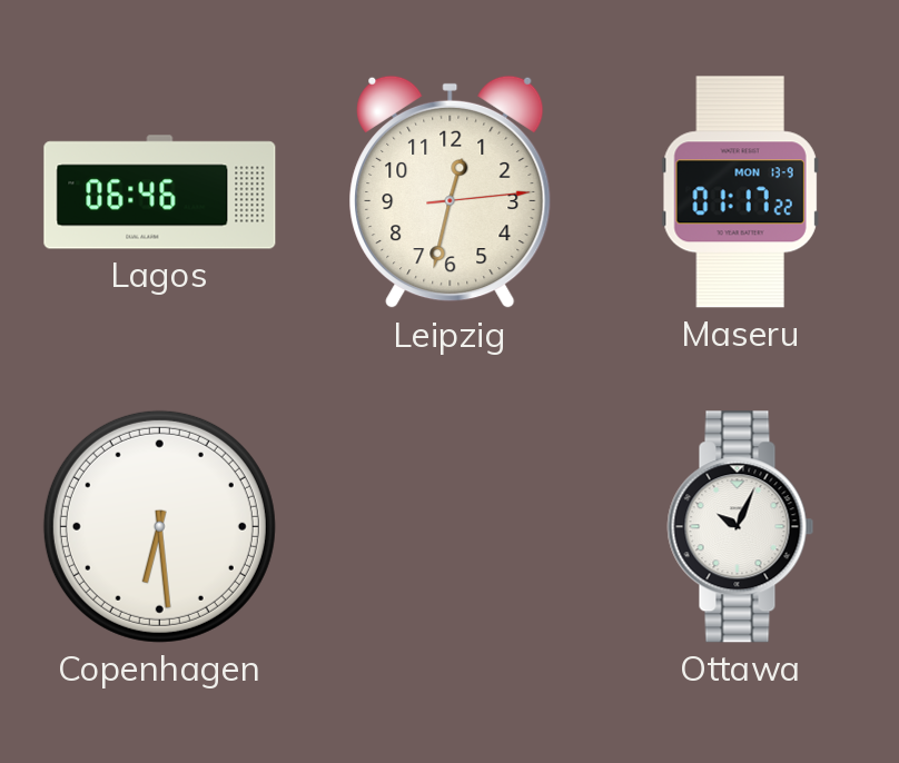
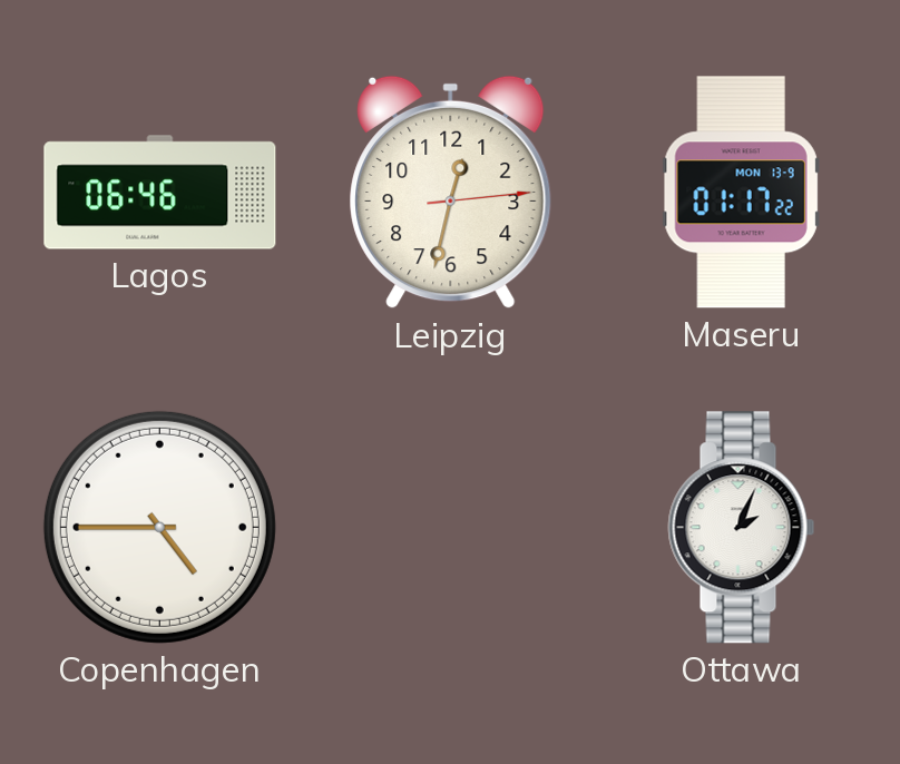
Copenhagen: 6:29 -> 4:45
Ottawa: 10:04 -> 2:04
